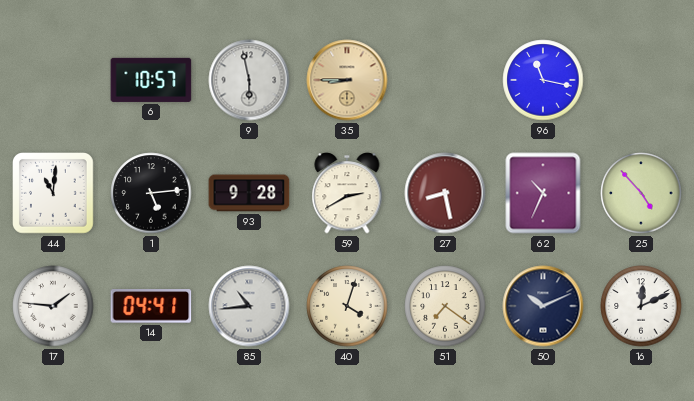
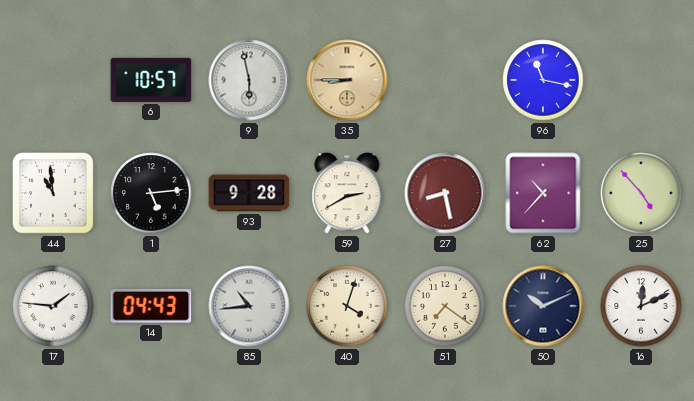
44: 11:01 -> 10:59
62: 10:34 -> 10:37
14: 04:41 -> 04:43
